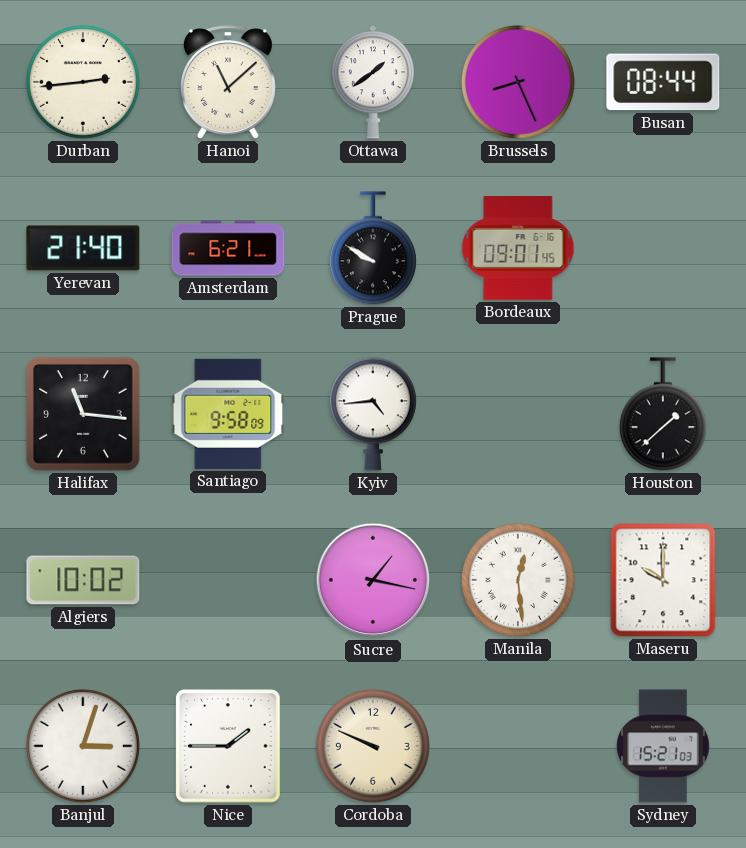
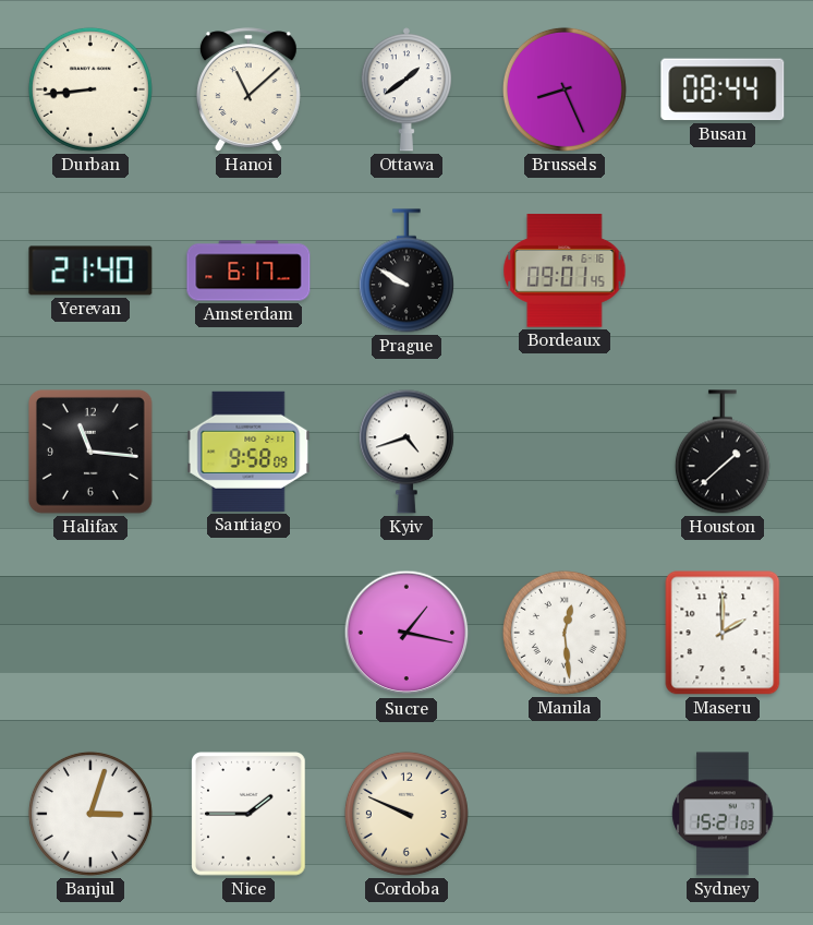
Durban: 2:44 -> 8:44
Amsterdam: 6:21 -> 6:17
Kyiv: 4:44 -> 4:42
Algiers: 10:02 -> none
Maseru: 10:00 -> 2:00
